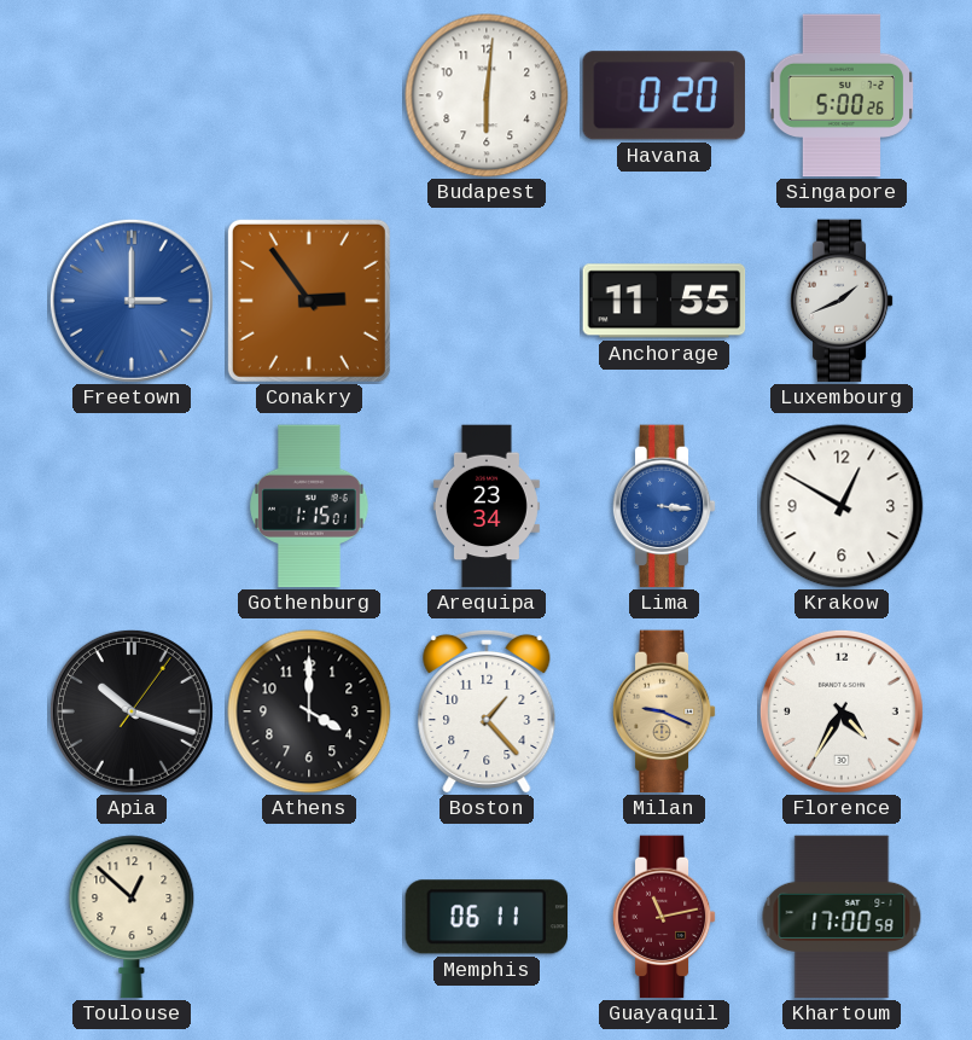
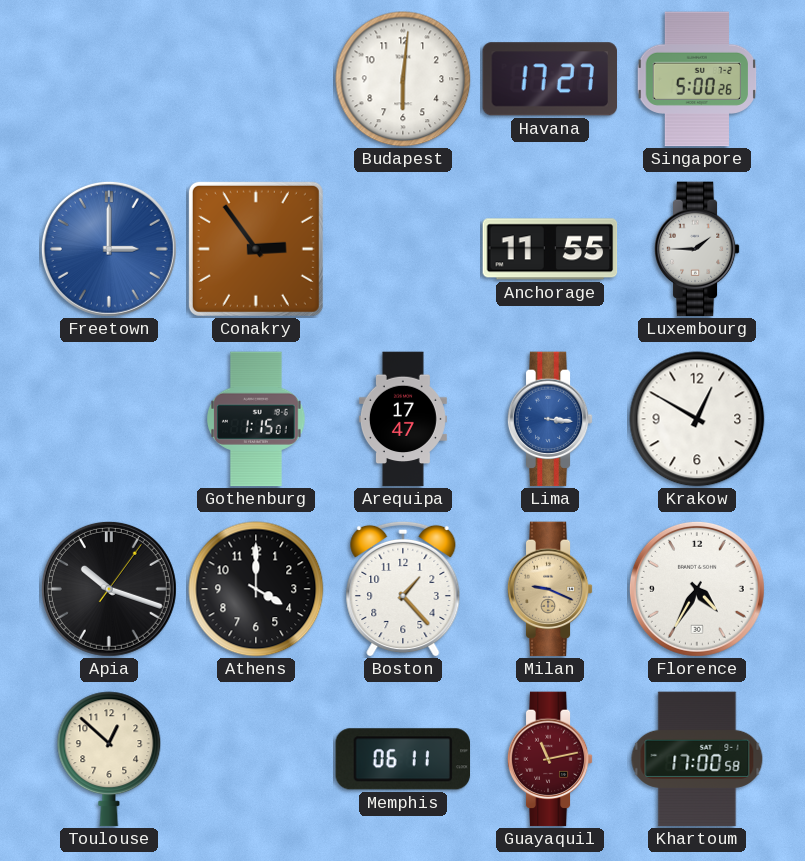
Havana: 0:20 -> 17:27
Luxembourg: 1:41 -> 1:45
Arequipa: 23:34 -> 17:47
